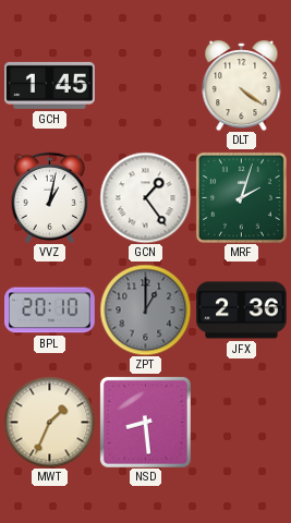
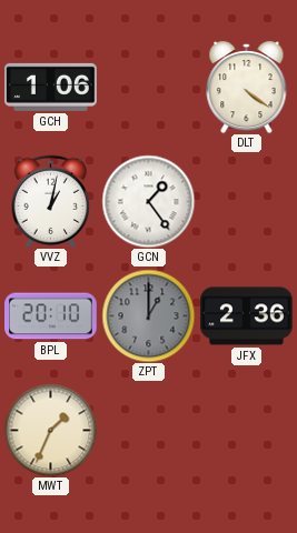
GCH: 1:45 -> 1:06
MRF: 2:03 -> none
NSD: 8:29 -> none
